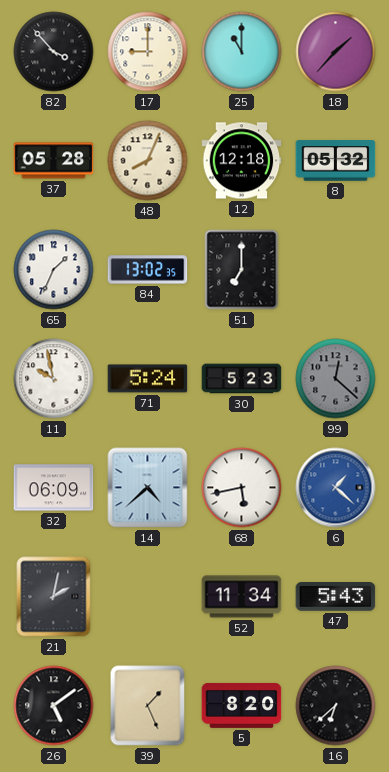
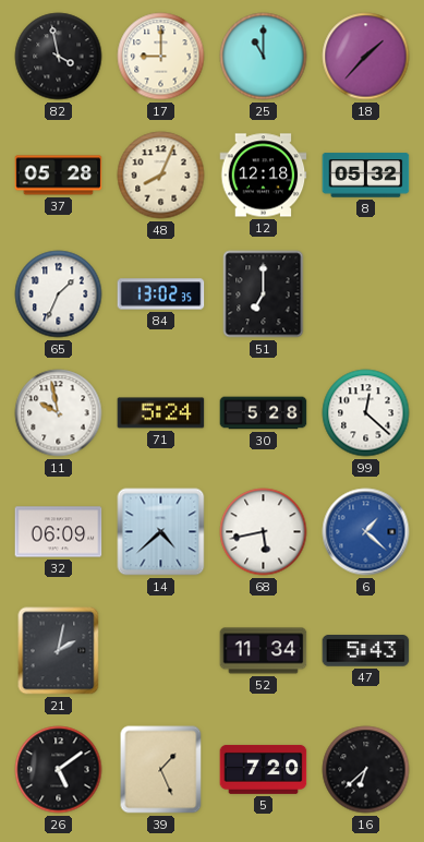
82: 3:53 -> 3:58
30: 5:23 -> 5:28
99 dial: grey -> white
5: 8:20 -> 7:20
